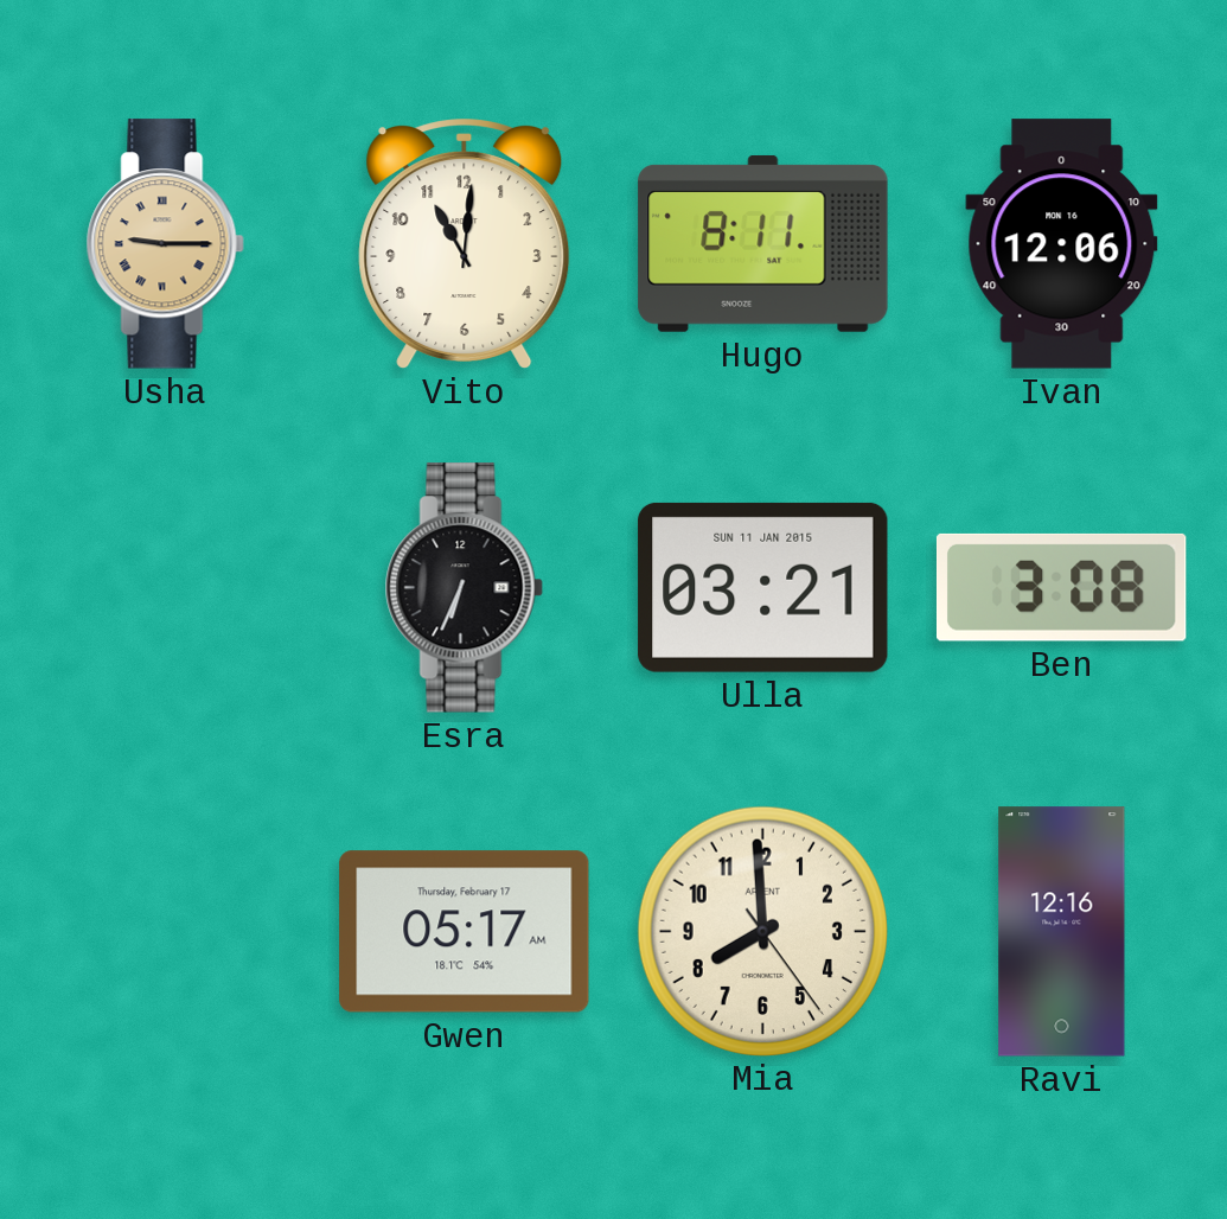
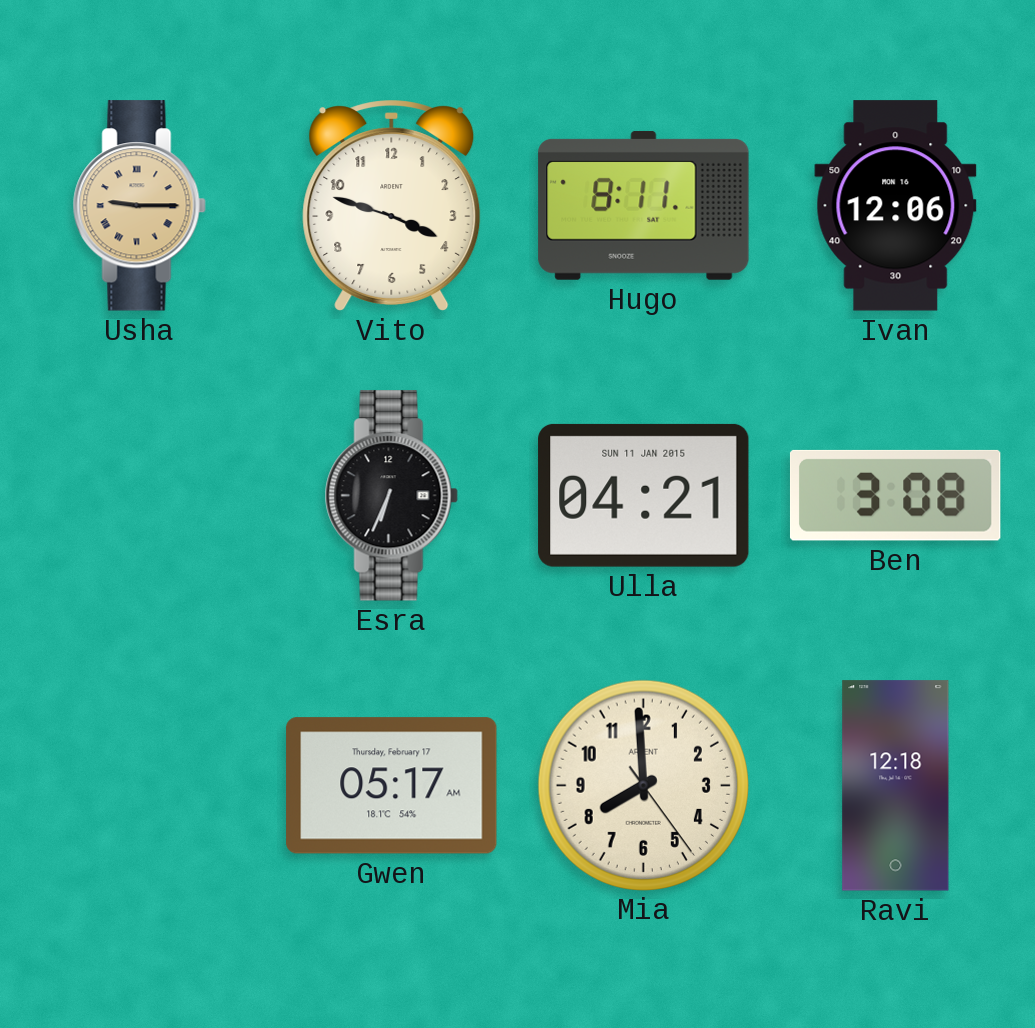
Vito: 11:01 -> 3:48
Ulla: 03:21 -> 04:21
Ravi: 12:16 -> 12:18
